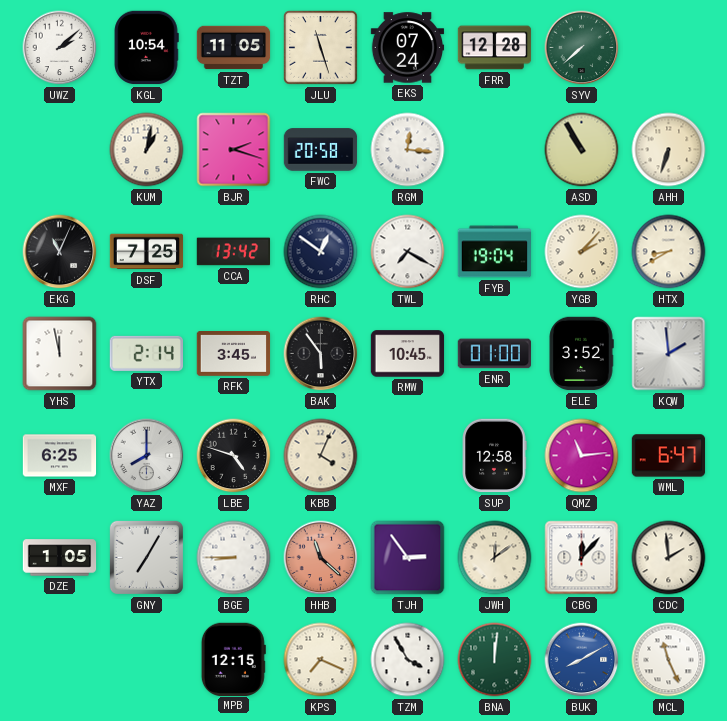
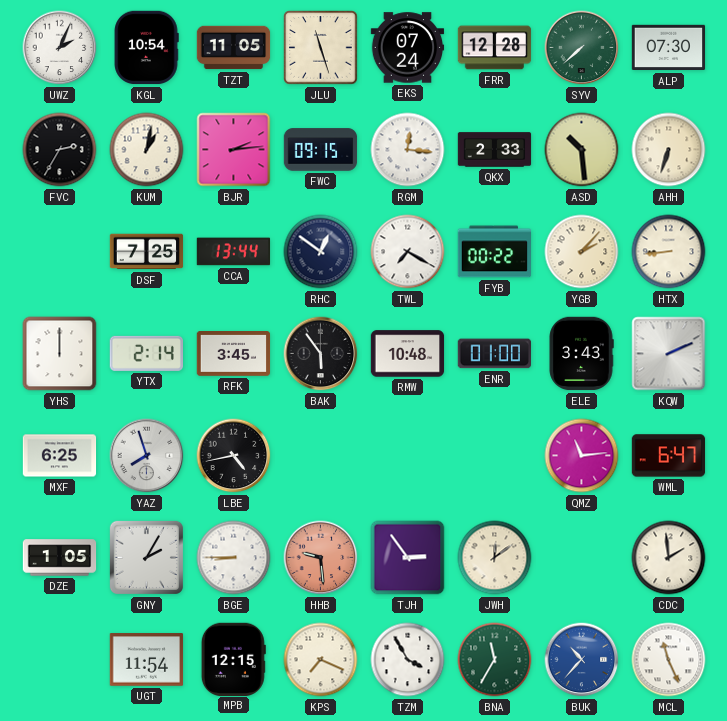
UWZ: 2:08 -> 2:04
ALP: none -> 07:30
FVC: none -> 2:35
BJR: 2:18 -> 2:14
FWC: 20:58 -> 09:15
QKX: none -> 2:33
ASD: 10:55 -> 10:29
EKG: 11:04 -> none
CCA: 13:42 -> 13:44
FYB: 19:04 -> 00:22
HTX: 8:40 -> 8:44
YHS: 11:58 -> 12:00
RMW: 10:45 -> 10:48
ELE: 3:52 -> 3:43
KQW: 1:59 -> 2:11
YAZ: 8:00 -> 7:57
LBE: 4:48 -> 4:43
KBB: 4:04 -> none
SUP: 12:58 -> none
GNY: 7:05 -> 2:05
HHB: 11:22 -> 9:29
CBG: 12:07 -> none
UGT: none -> 11:54
BNA: 12:01 -> 11:35
BUK: 8:10 -> 10:37
